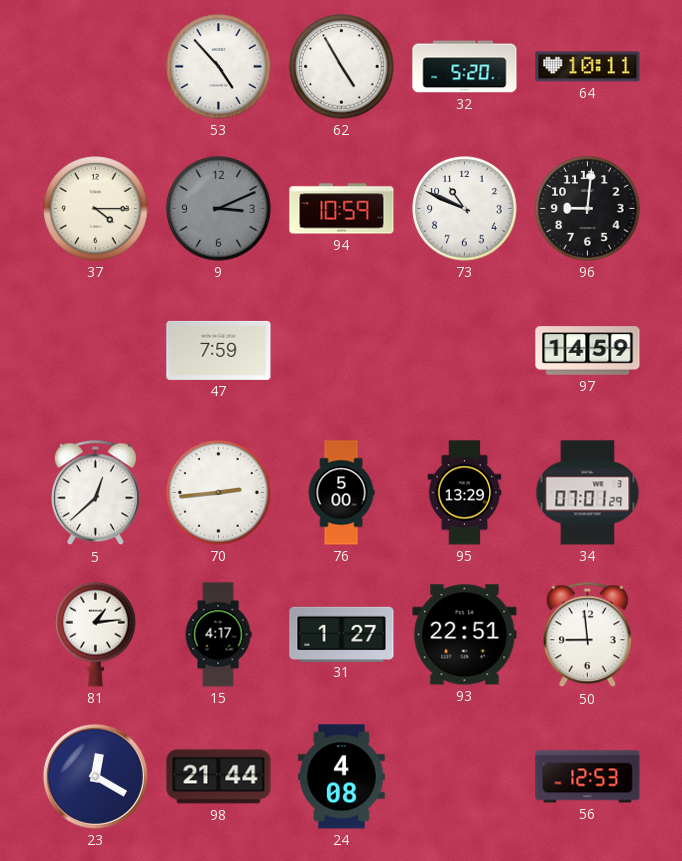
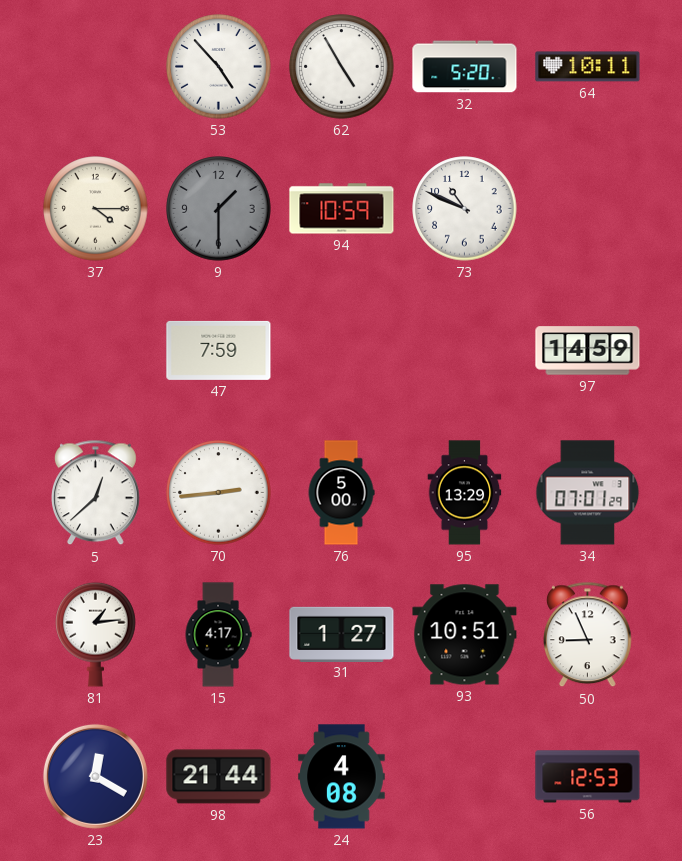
9: 3:11 -> 1:30
96: 9:01 -> none
93: 22:51 -> 10:51
50: 8:59 -> 8:56
